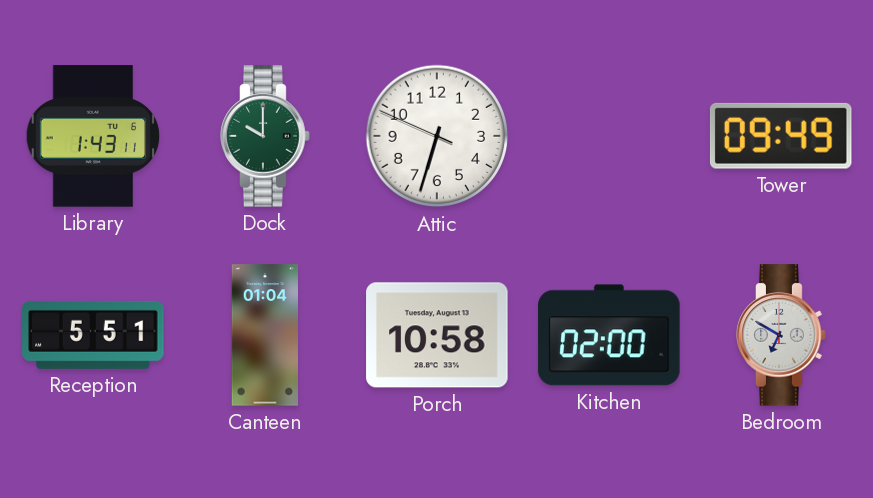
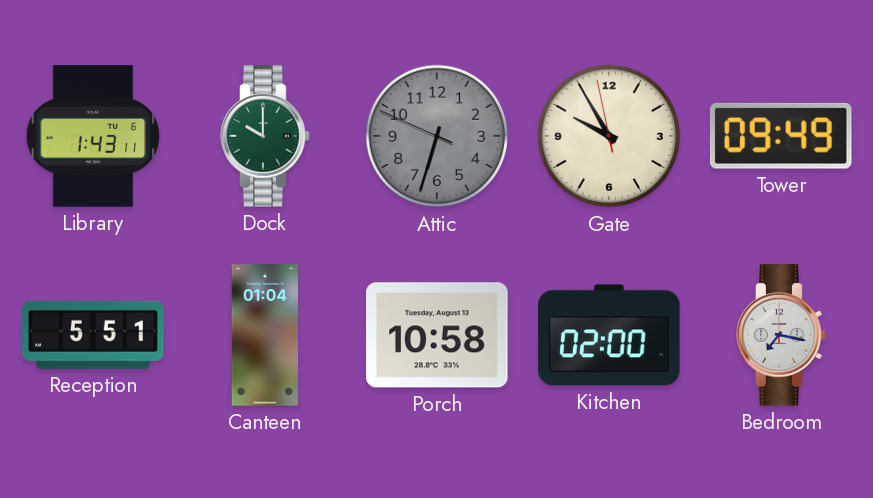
Attic dial: white -> grey
Gate: none -> 9:54
Bedroom: 6:50 -> 7:17
